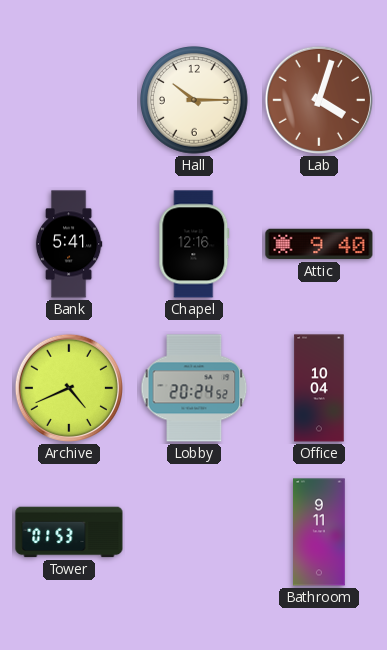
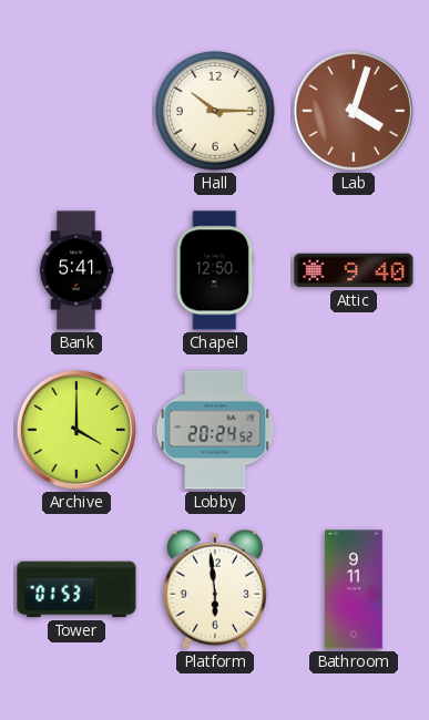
Chapel: 12:16 -> 12:50
Archive: 4:41 -> 4:00
Office: 10:04 -> none
Platform: none -> 5:59
